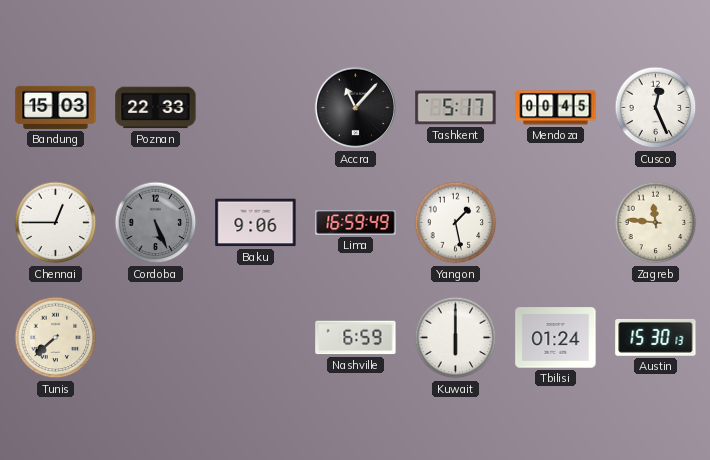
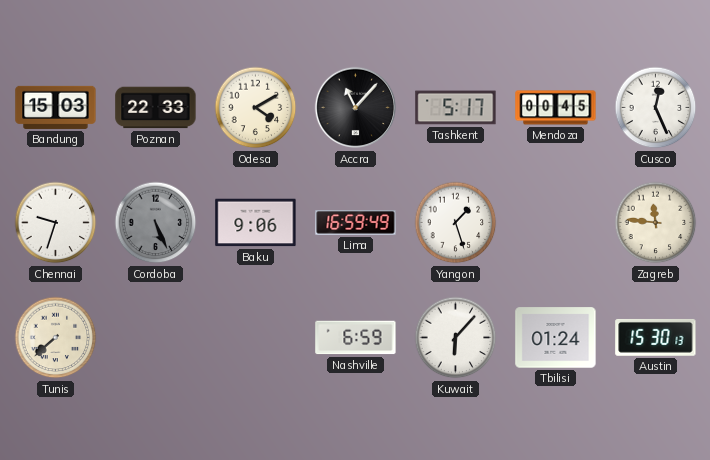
Odesa: none -> 4:10
Chennai: 12:45 -> 9:33
Yangon: 1:28 -> 1:27
Kuwait: 6:00 -> 6:07
